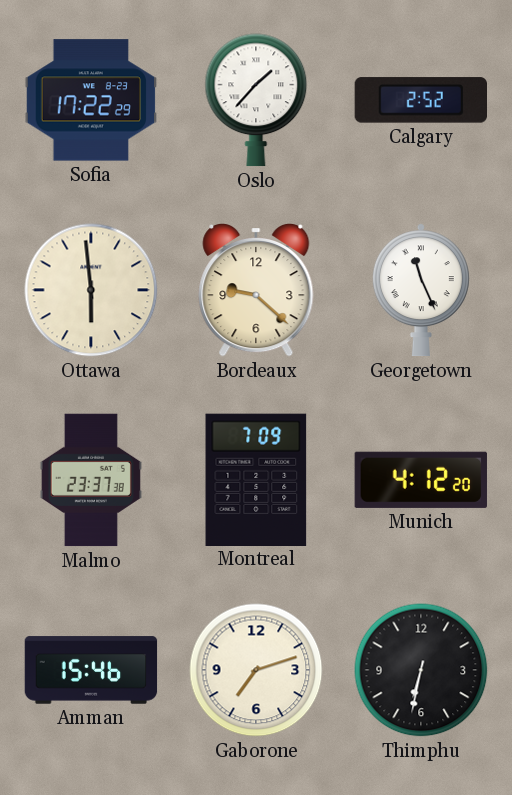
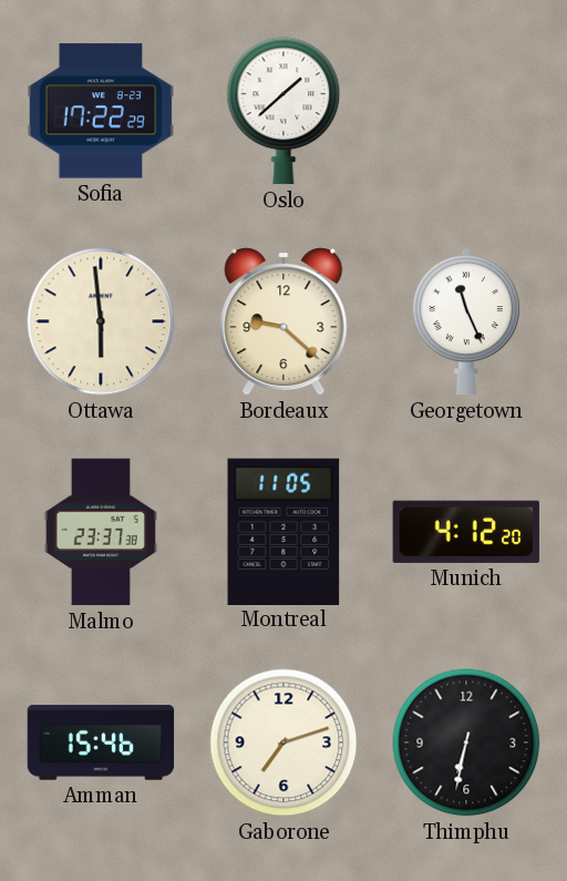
Oslo: 1:37 -> 1:38
Calgary: 2:52 -> none
Montreal: 7:09 -> 11:05
